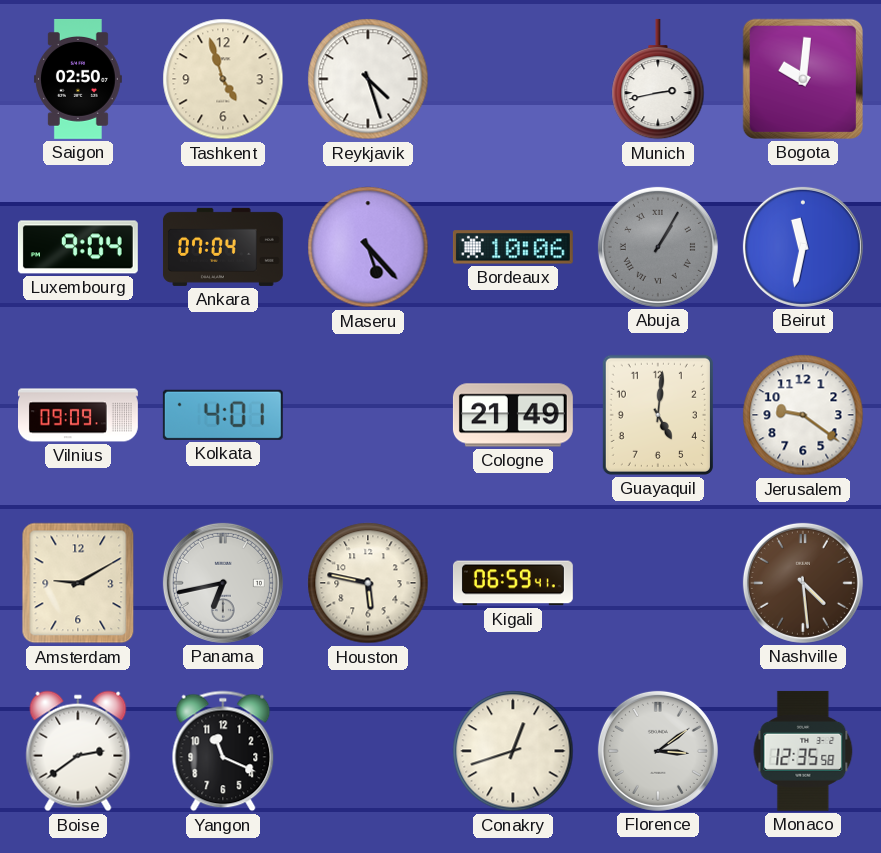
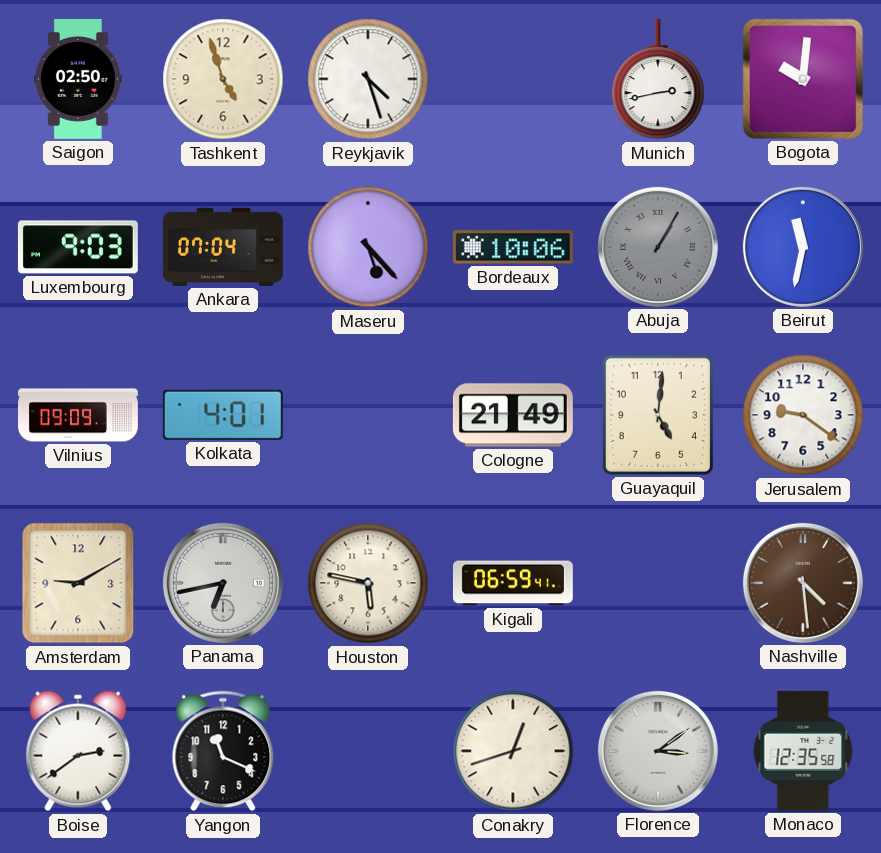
Luxembourg: 9:04 -> 9:03
